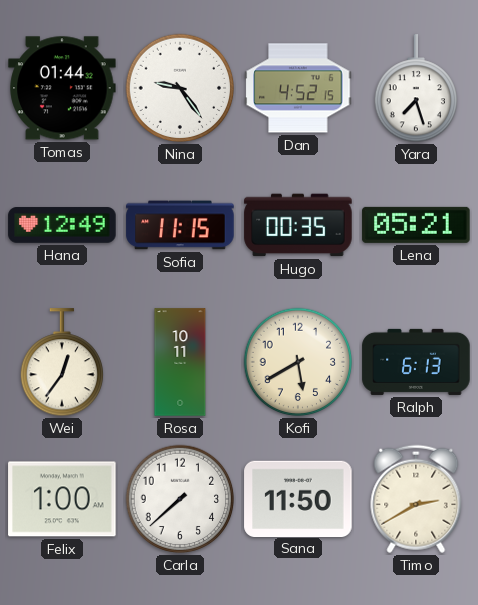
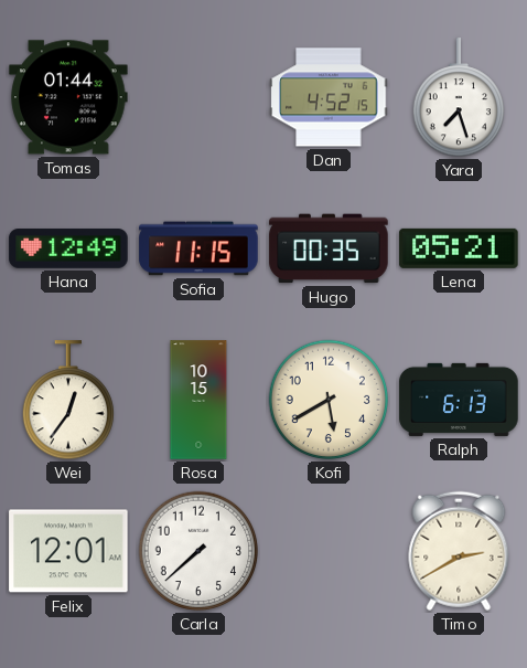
Nina: 9:24 -> none
Rosa: 10:11 -> 10:15
Felix: 1:00 -> 12:01
Sana: 11:50 -> none
